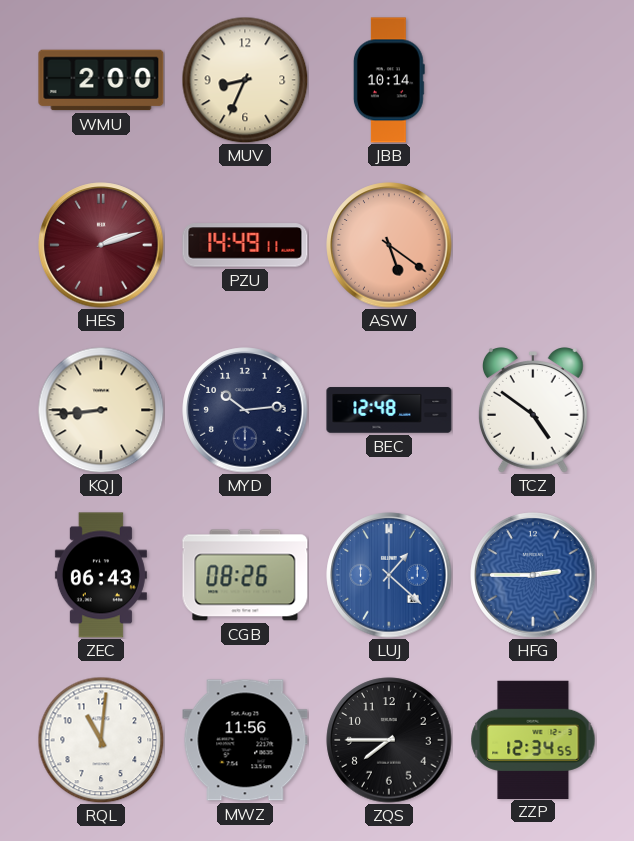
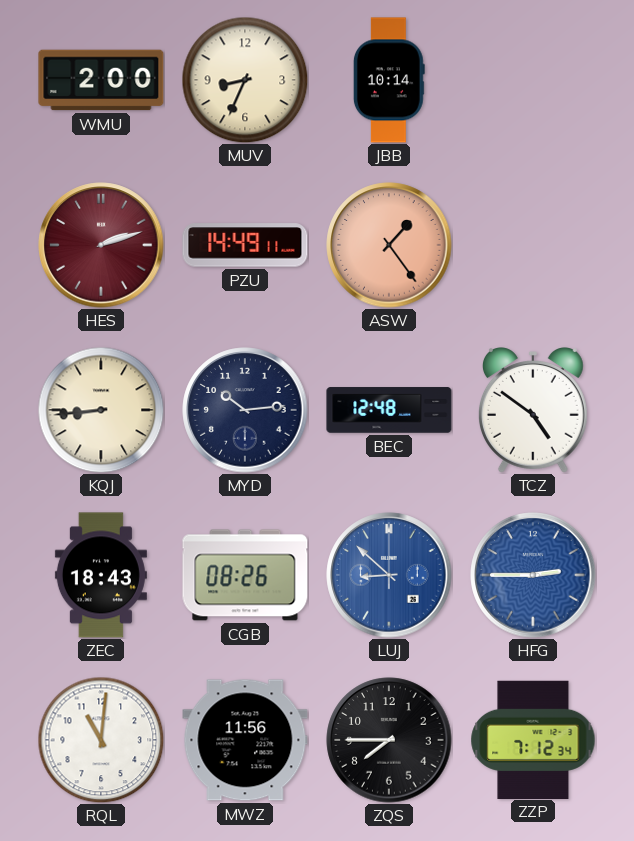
ASW: 5:21 -> 1:24
ZEC: 06:43 -> 18:43
LUJ: 1:22 -> 8:52
ZZP: 12:34 -> 7:12
